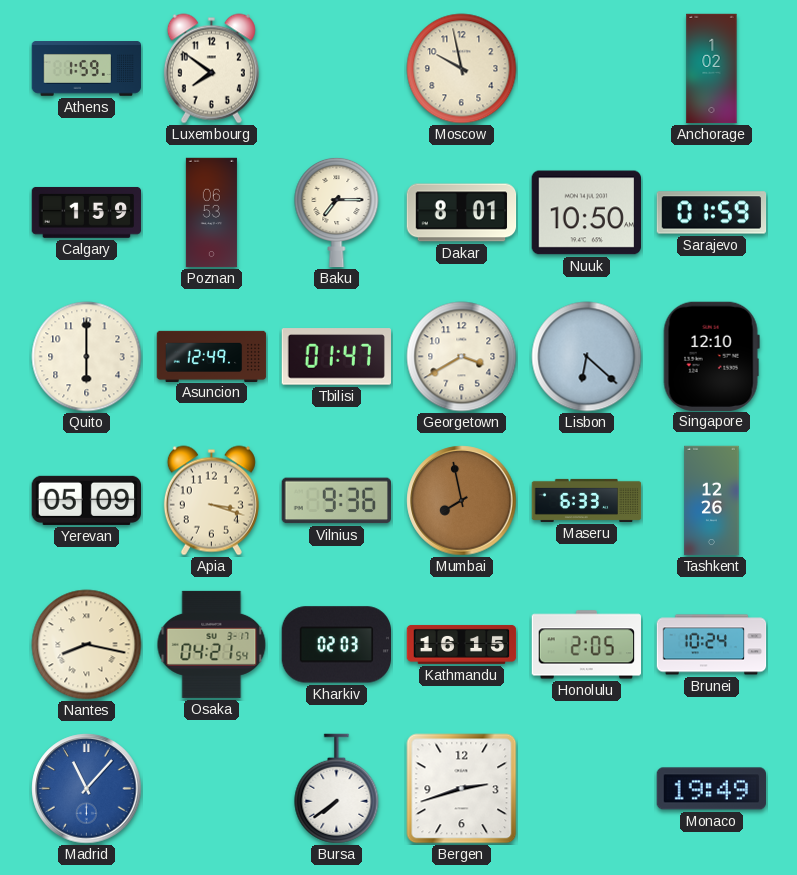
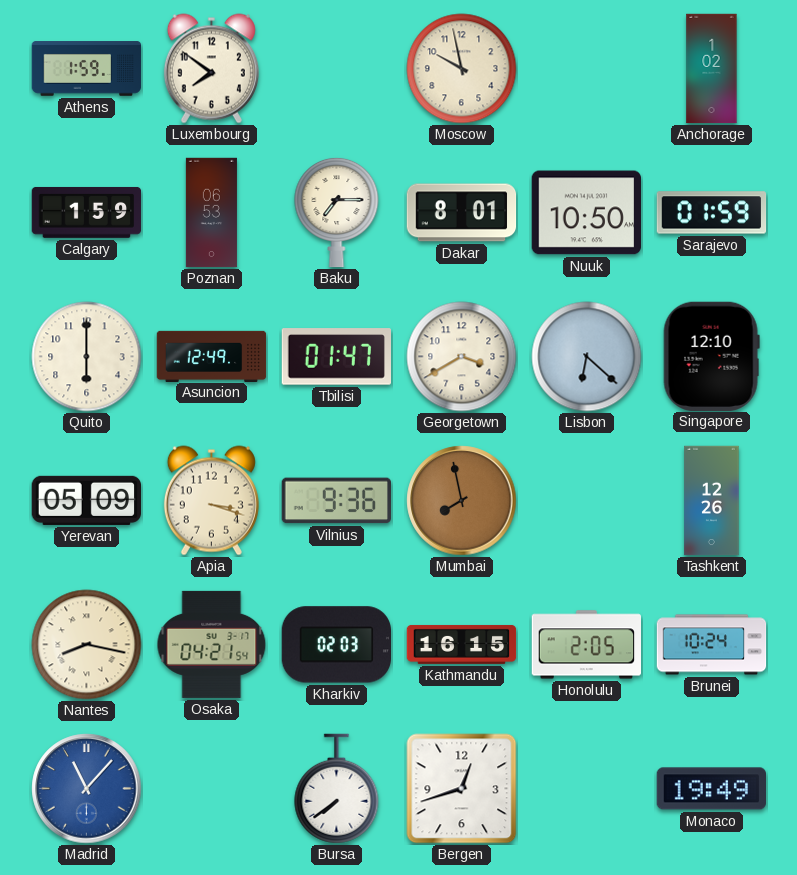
Maseru: 6:33 -> none
Bergen: 2:42 -> 12:42
